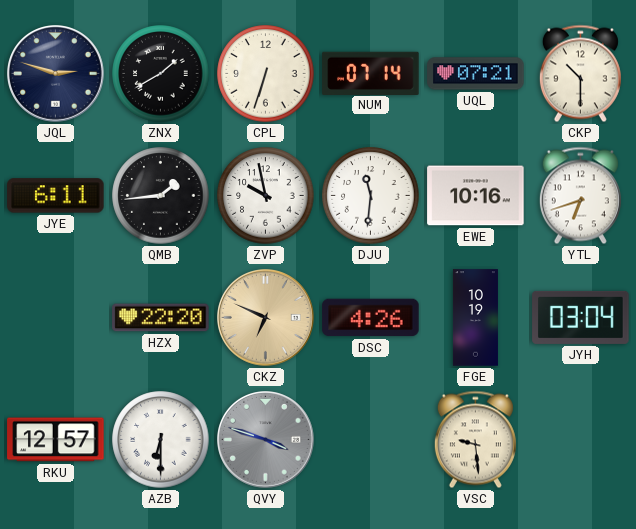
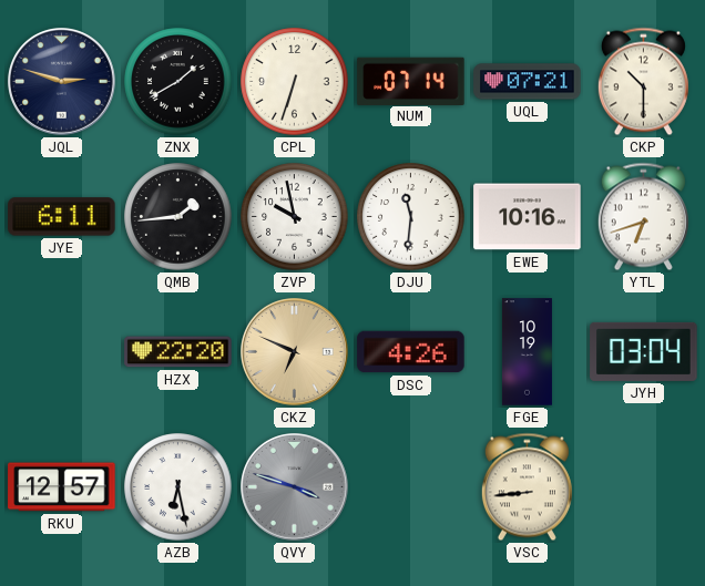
AZB: 6:30 -> 6:28
VSC: 9:29 -> 8:44
